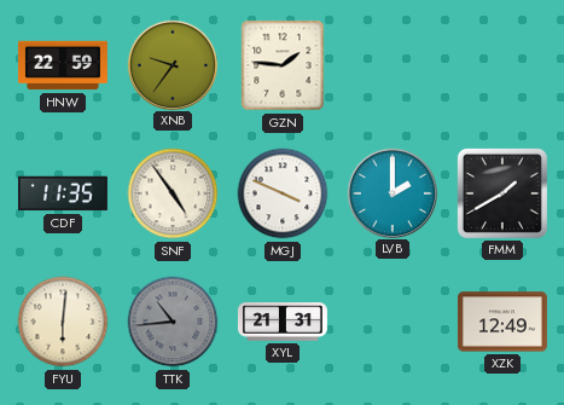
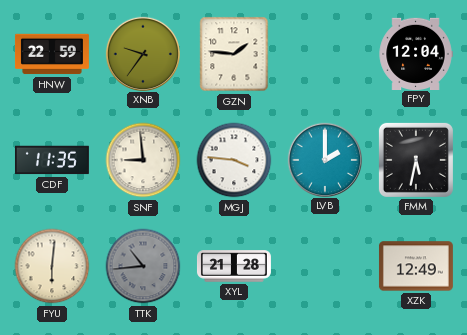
FPY: none -> 12:04
SNF: 4:54 -> 8:59
MGJ: 3:49 -> 3:46
FMM: 1:40 -> 5:32
XYL: 21:31 -> 21:28
